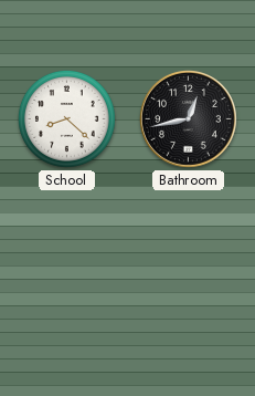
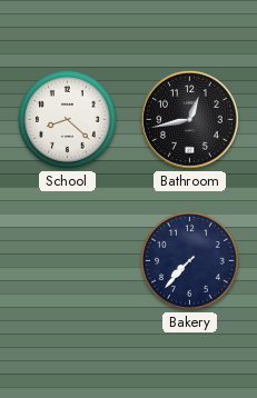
Bakery: none -> 7:37
